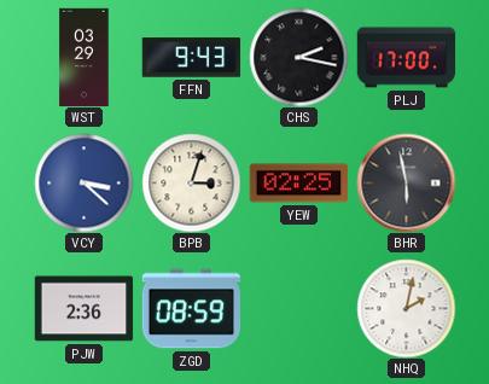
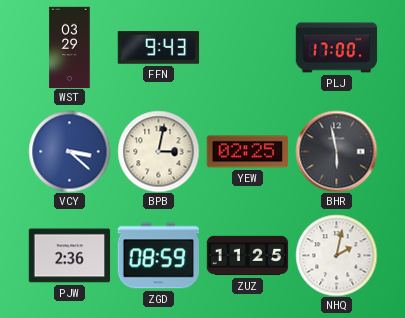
CHS: 2:17 -> none
BPB: 3:03 -> 3:02
ZUZ: none -> 11:25
